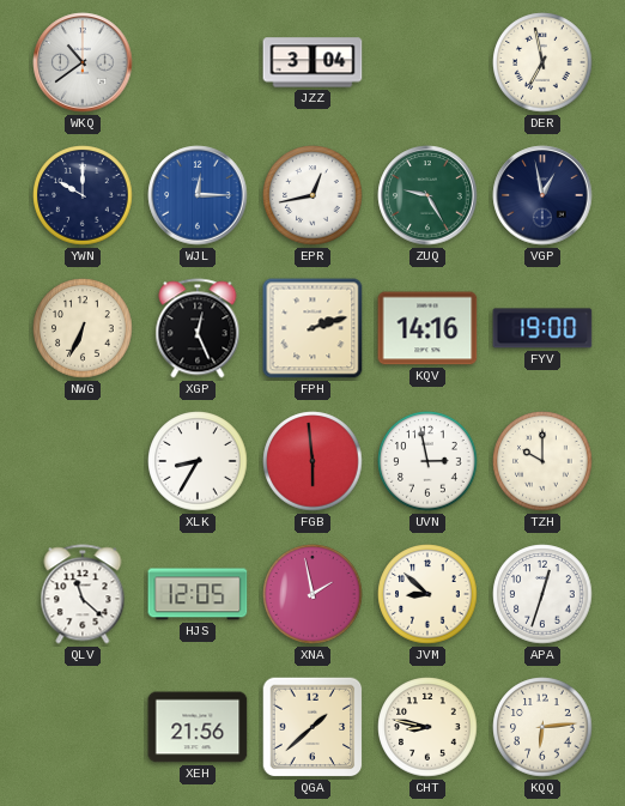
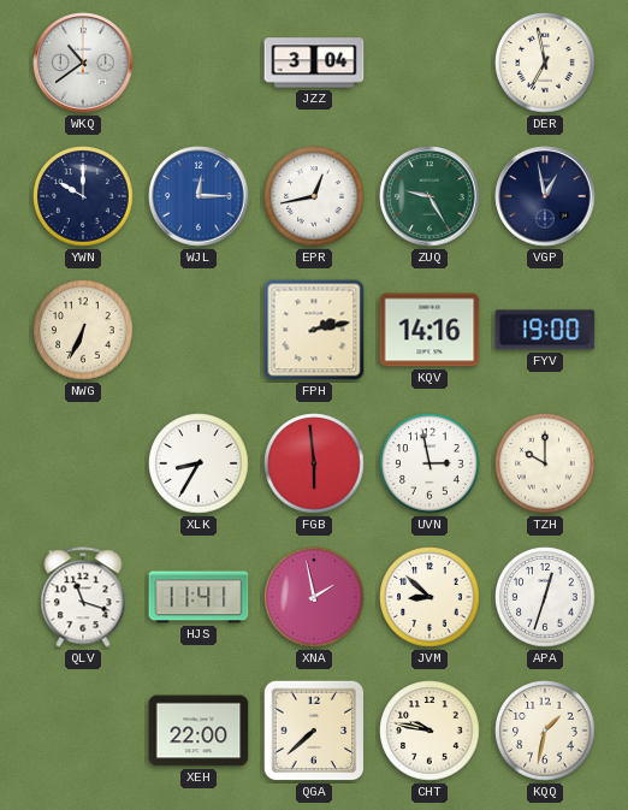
XGP: 12:26 -> none
FPH: 2:12 -> 2:13
QLV: 11:22 -> 11:18
HJS: 12:05 -> 11:41
XEH: 21:56 -> 22:00
QGA: 1:38 -> 7:38
CHT: 8:47 -> 9:47
KQQ: 6:14 -> 1:32
